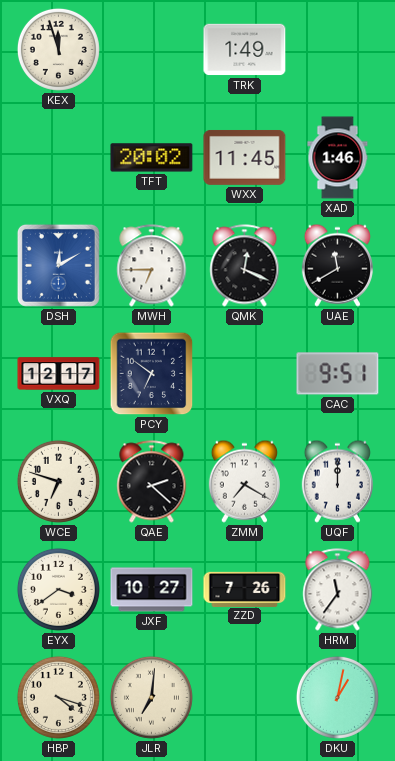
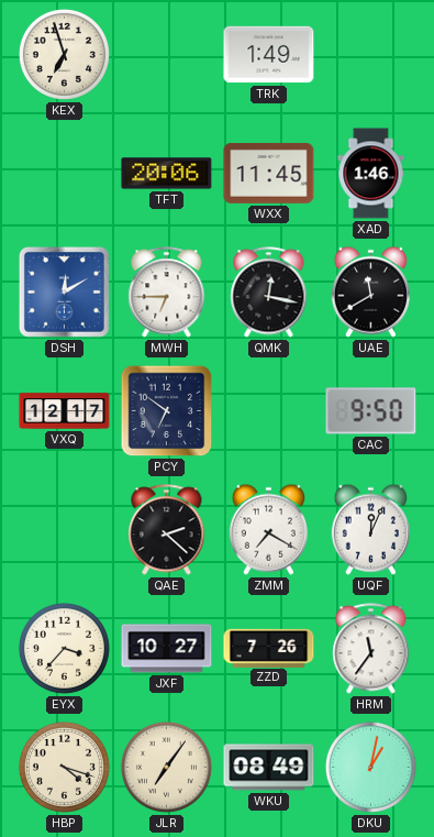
KEX: 11:57 -> 6:57
TFT: 20:02 -> 20:06
QMK: 12:19 -> 12:17
CAC: 9:51 -> 9:50
WCE: 6:48 -> none
UQF: 12:00 -> 12:04
EYX: 3:39 -> 3:37
JLR: 7:01 -> 7:06
WKU: none -> 08:49
